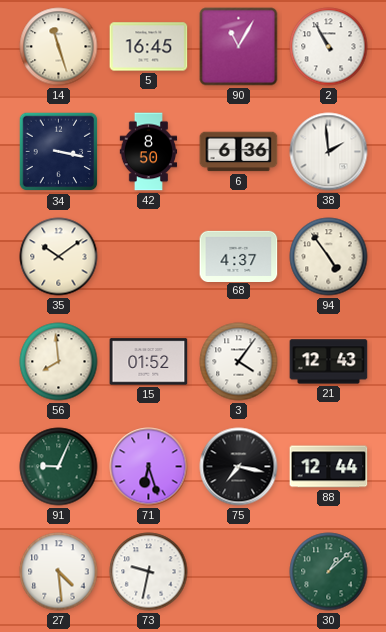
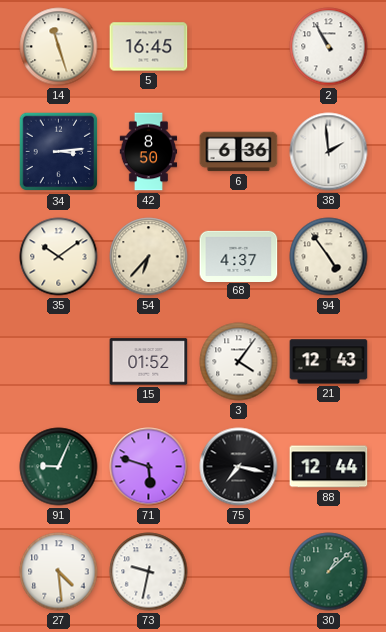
90: 11:05 -> none
34: 3:17 -> 3:14
54: none -> 6:37
56: 7:59 -> none
71: 6:27 -> 5:48
